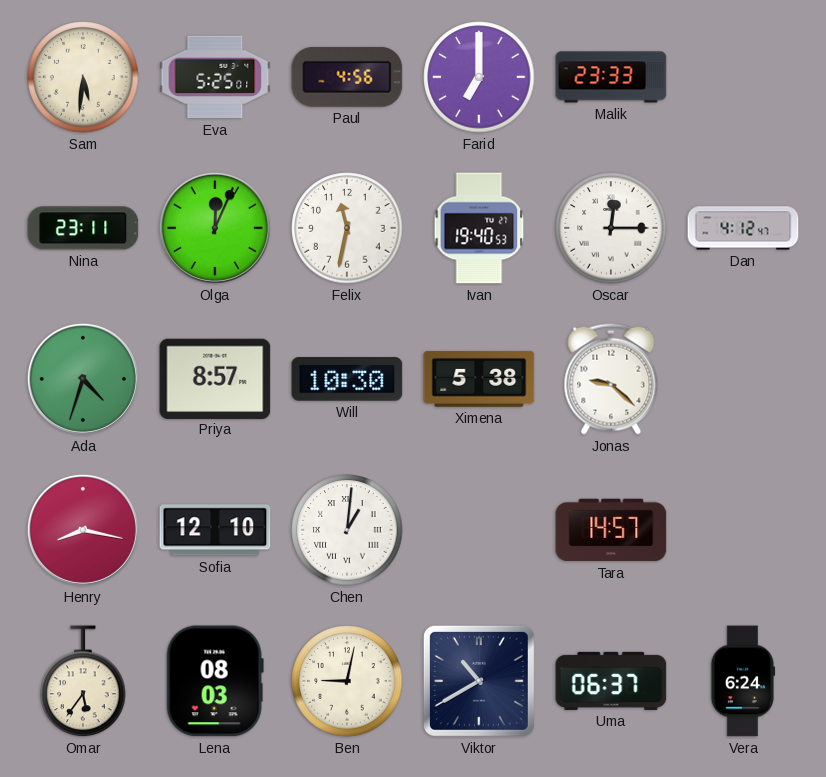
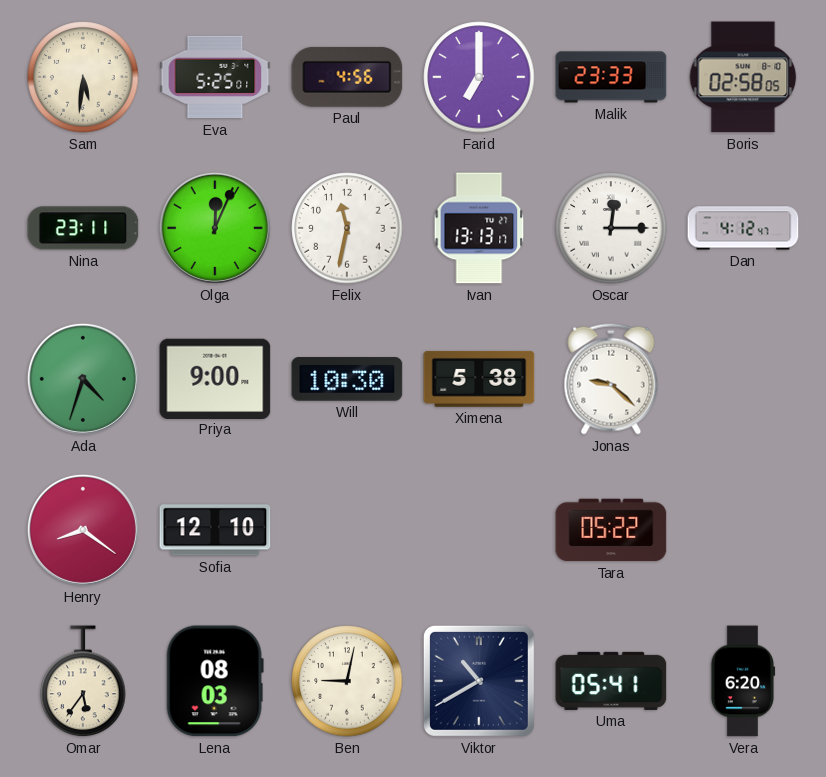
Boris: none -> 02:58
Ivan: 19:40 -> 13:13
Priya: 8:57 -> 9:00
Henry: 8:17 -> 8:21
Chen: 1:01 -> none
Tara: 14:57 -> 05:22
Uma: 06:37 -> 05:41
Vera: 6:24 -> 6:20
